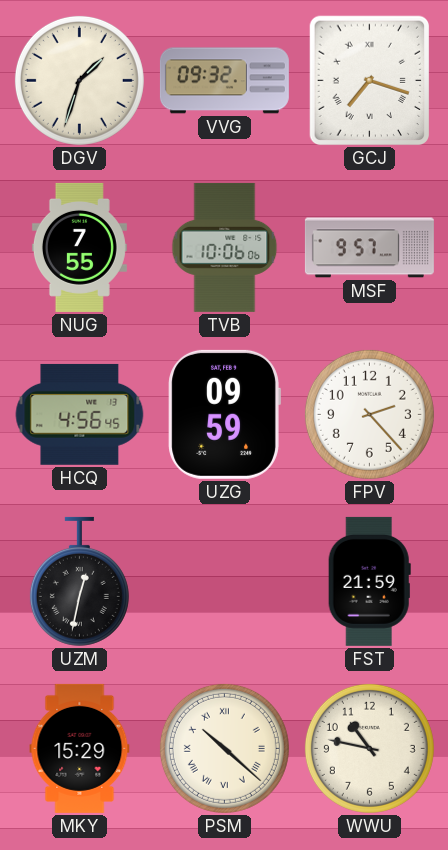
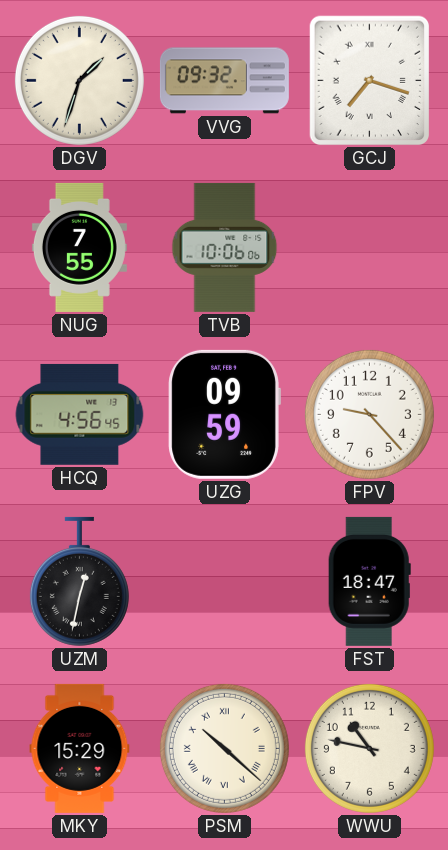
MSF: 9:57 -> none
FPV: 2:23 -> 9:23
FST: 21:59 -> 18:47
